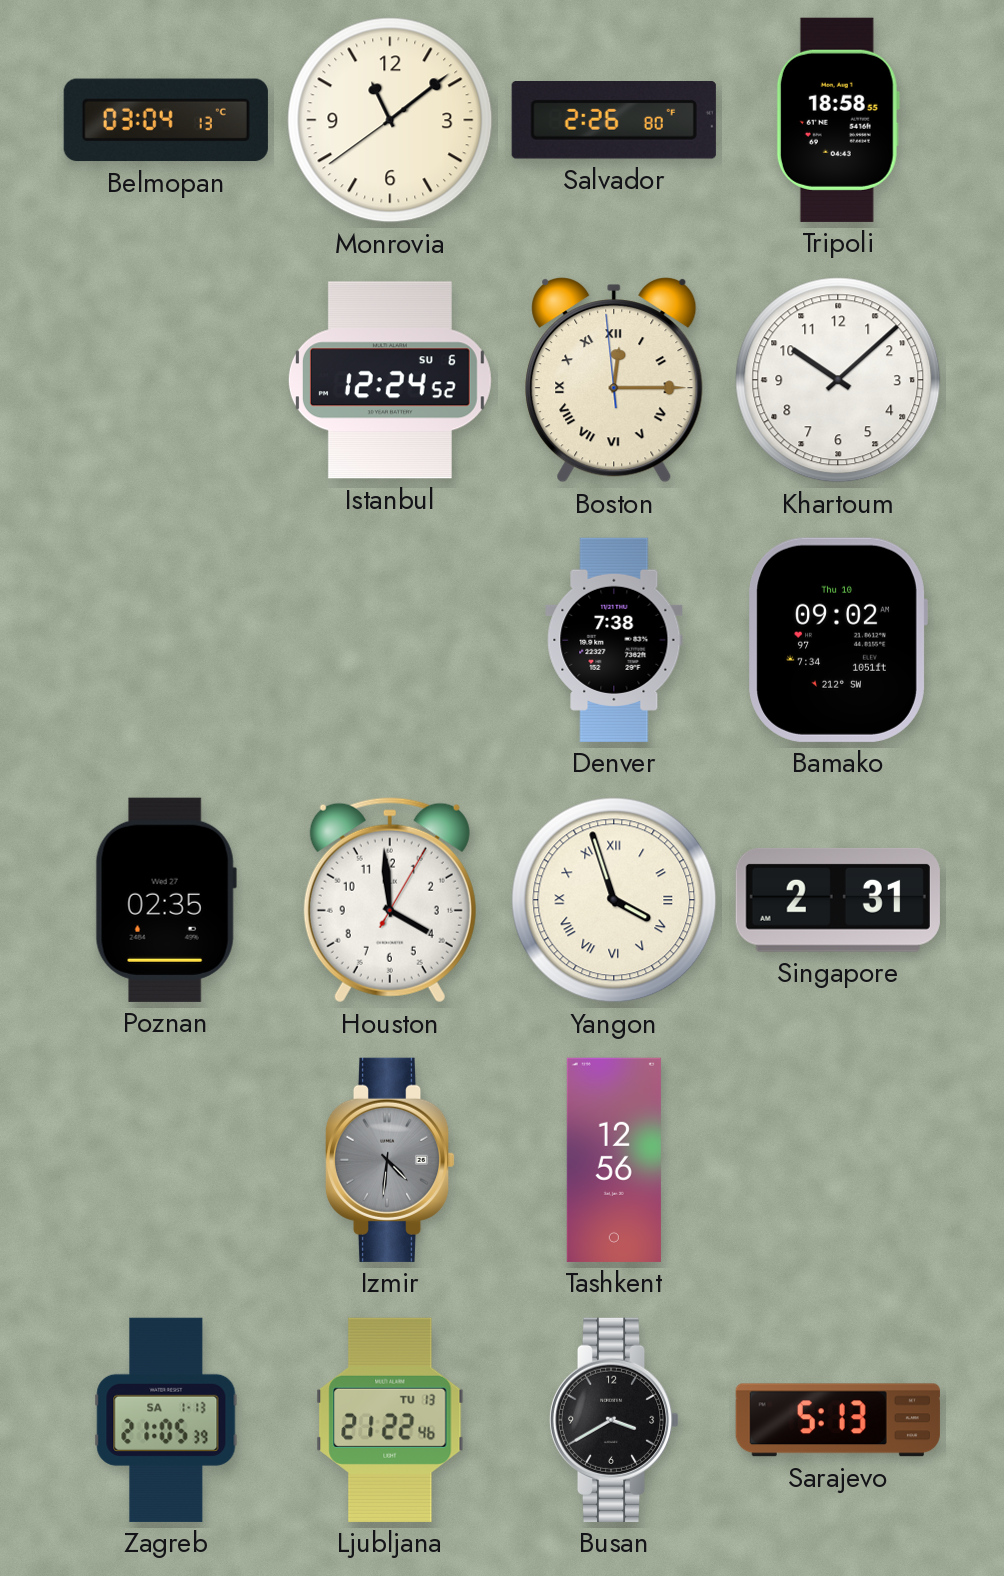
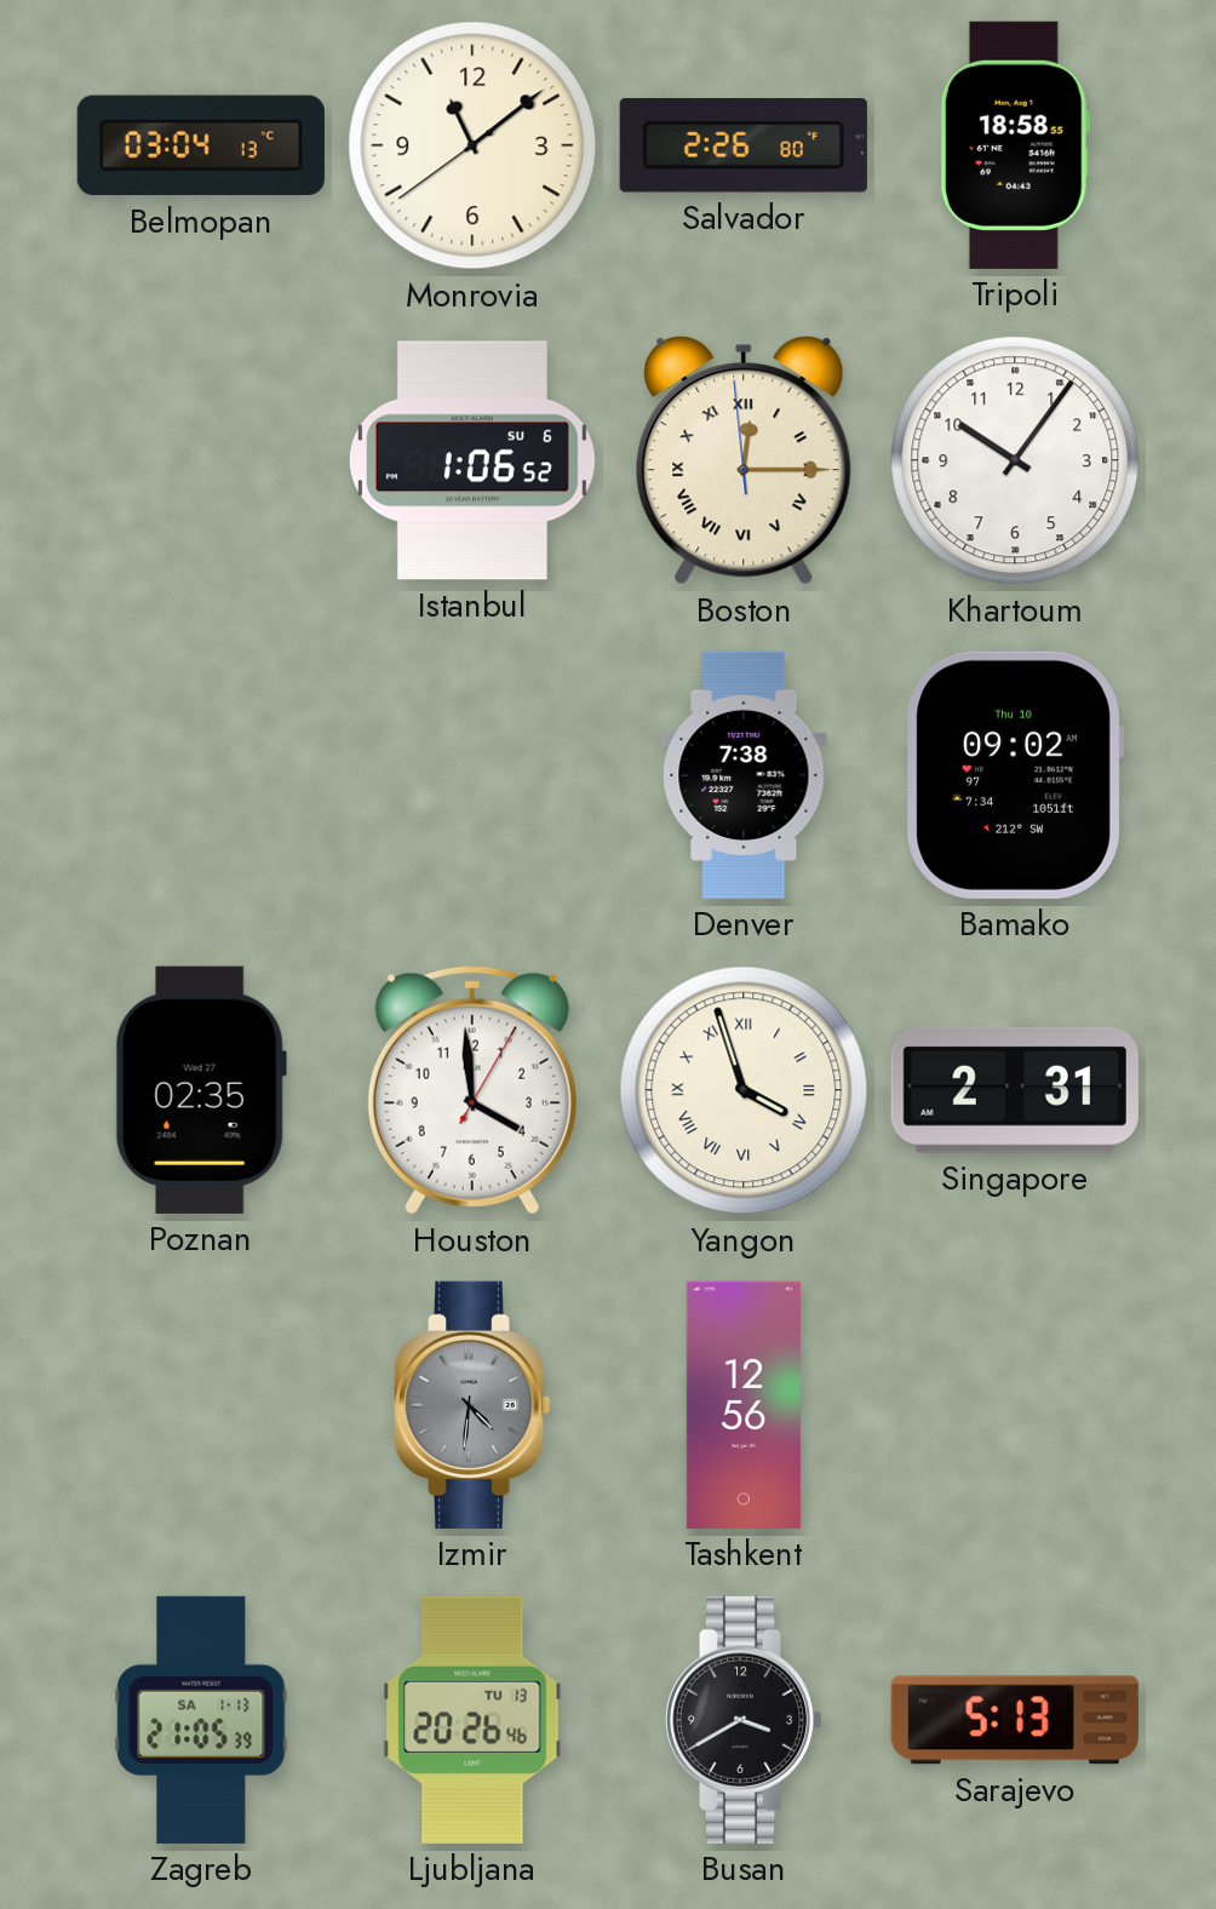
Istanbul: 12:24 -> 1:06
Khartoum: 10:08 -> 10:06
Ljubljana: 21:22 -> 20:26
